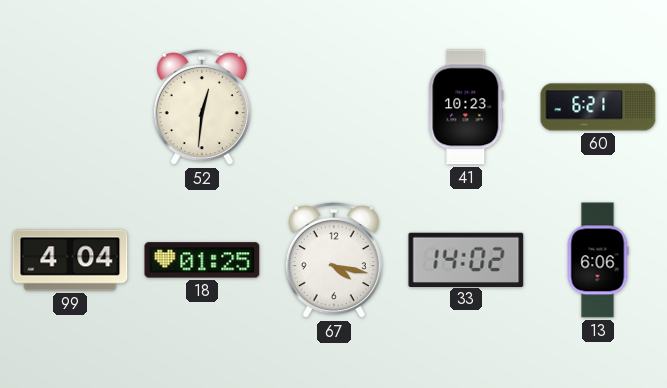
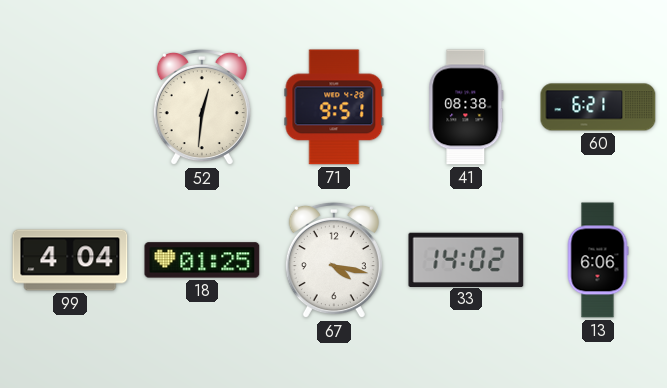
71: none -> 9:51
41: 10:23 -> 08:38
